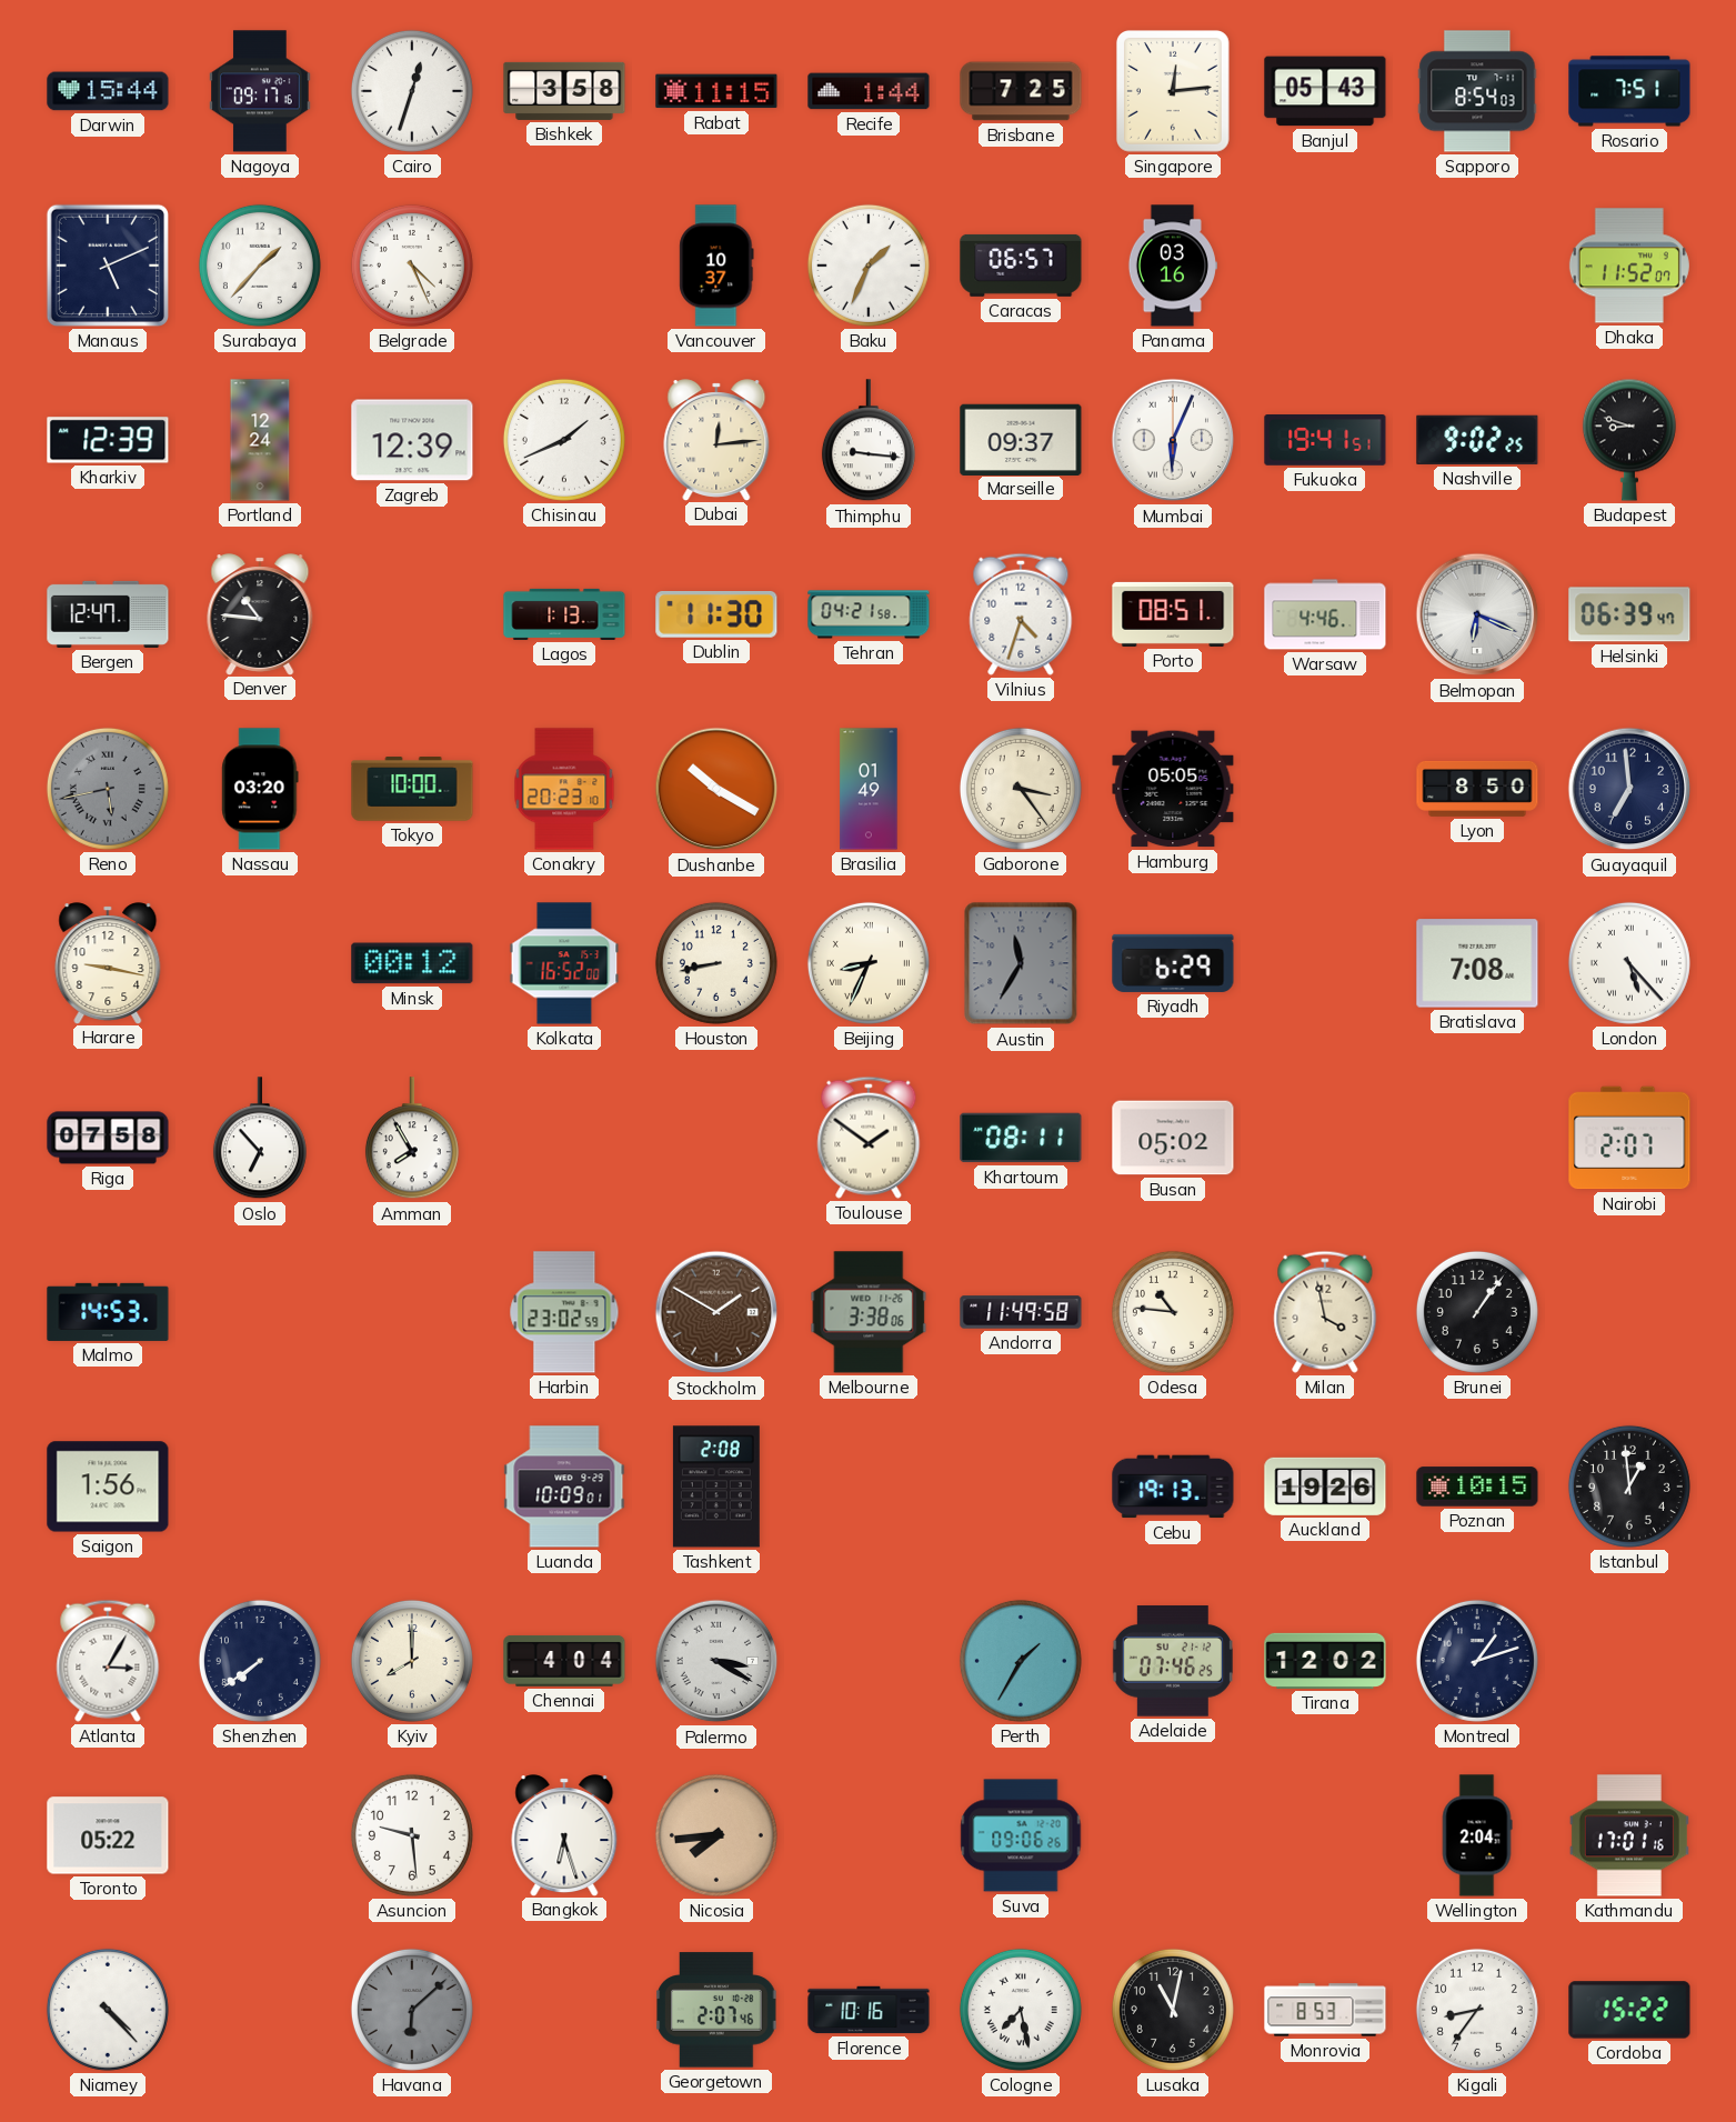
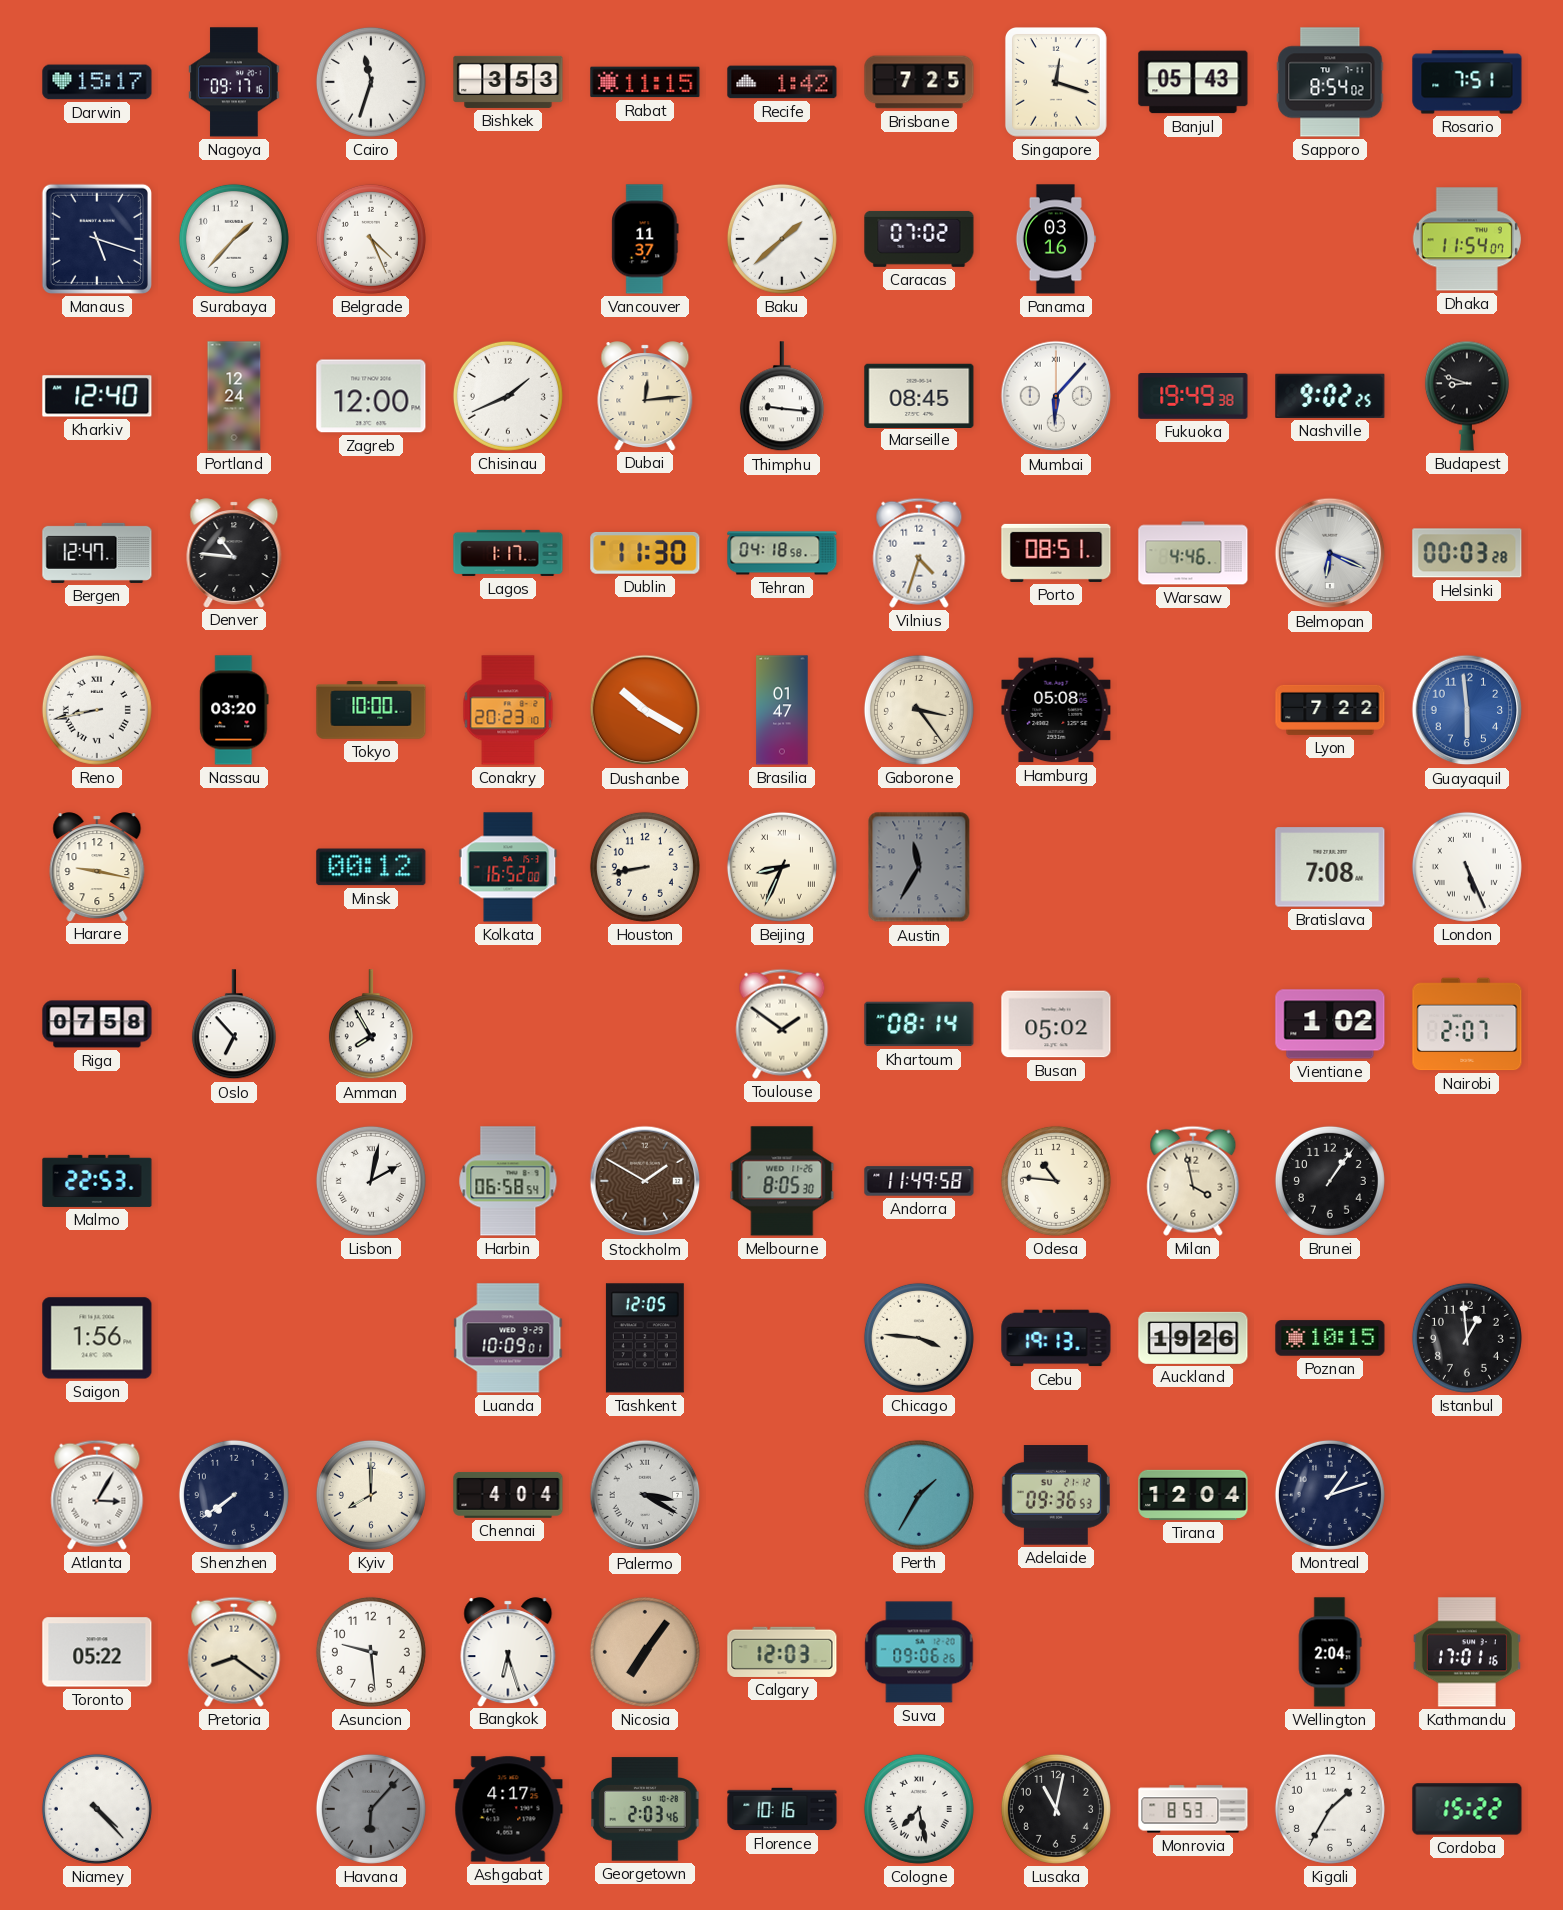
Darwin: 15:44 -> 15:17
Cairo: 12:33 -> 11:33
Bishkek: 3:58 -> 3:53
Recife: 1:44 -> 1:42
Singapore: 12:14 -> 12:18
Sapporo: 8:54:03 -> 8:54:02
Manaus: 5:11 -> 5:18
Vancouver: 10:37 -> 11:37
Baku: 1:34 -> 1:38
Caracas: 06:57 -> 07:02
Dhaka: 11:52 -> 11:54
Kharkiv: 12:39 -> 12:40
Zagreb: 12:39 -> 12:00
Marseille: 09:37 -> 08:45
Mumbai: 6:04 -> 6:07
Fukuoka: 19:41 -> 19:49
Lagos: 1:13 -> 1:17
Tehran: 04:21 -> 04:18
Helsinki: 06:39 -> 00:03
Reno: 5:43 -> 8:43
Reno dial: grey -> white
Brasilia: 01:49 -> 01:47
Hamburg: 05:05 -> 05:08
Lyon: 8:50 -> 7:22
Guayaquil: 6:59 -> 5:59
Guayaquil dial: navy -> blue
Riyadh: 6:29 -> none
London: 5:23 -> 5:26
Khartoum: 08:11 -> 08:14
Vientiane: none -> 1:02
Malmo: 14:53 -> 22:53
Lisbon: none -> 2:02
Harbin: 23:02 -> 06:58
Melbourne: 3:38 -> 8:05
Tashkent: 2:08 -> 12:05
Chicago: none -> 3:46
Adelaide: 07:46 -> 09:36
Tirana: 12:02 -> 12:04
Pretoria: none -> 8:21
Nicosia: 7:44 -> 7:06
Calgary: none -> 12:03
Havana: 6:08 -> 6:07
Ashgabat: none -> 4:17
Georgetown: 2:07 -> 2:03
Kigali: 8:36 -> 1:35
